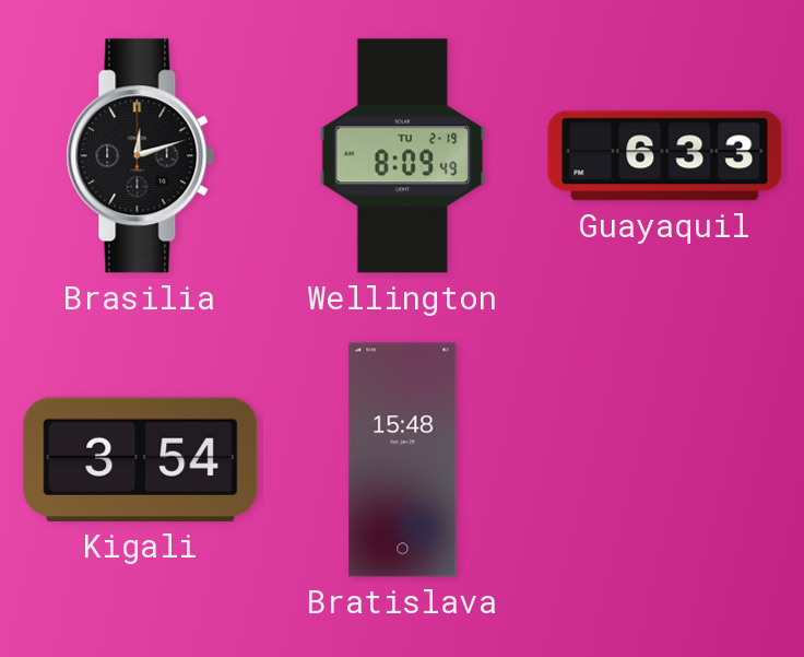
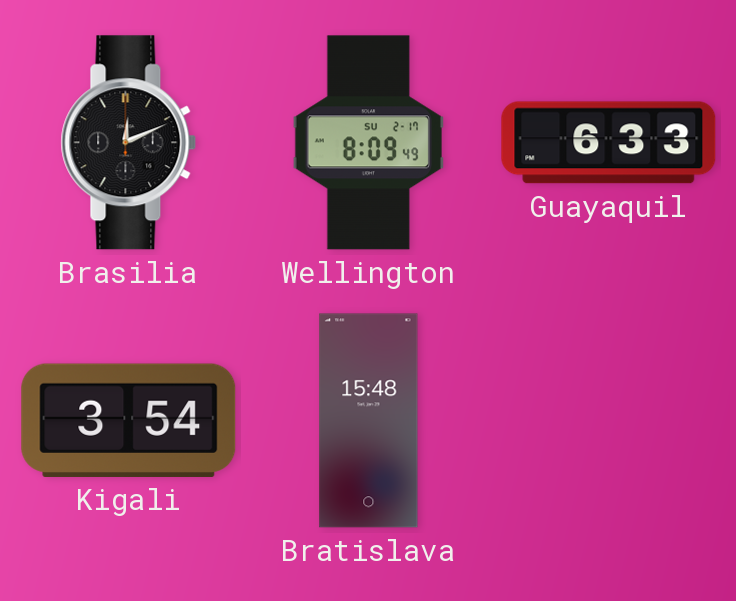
Brasilia: 12:12 -> 12:11
Wellington date: TU 2-19 -> SU 2-17
